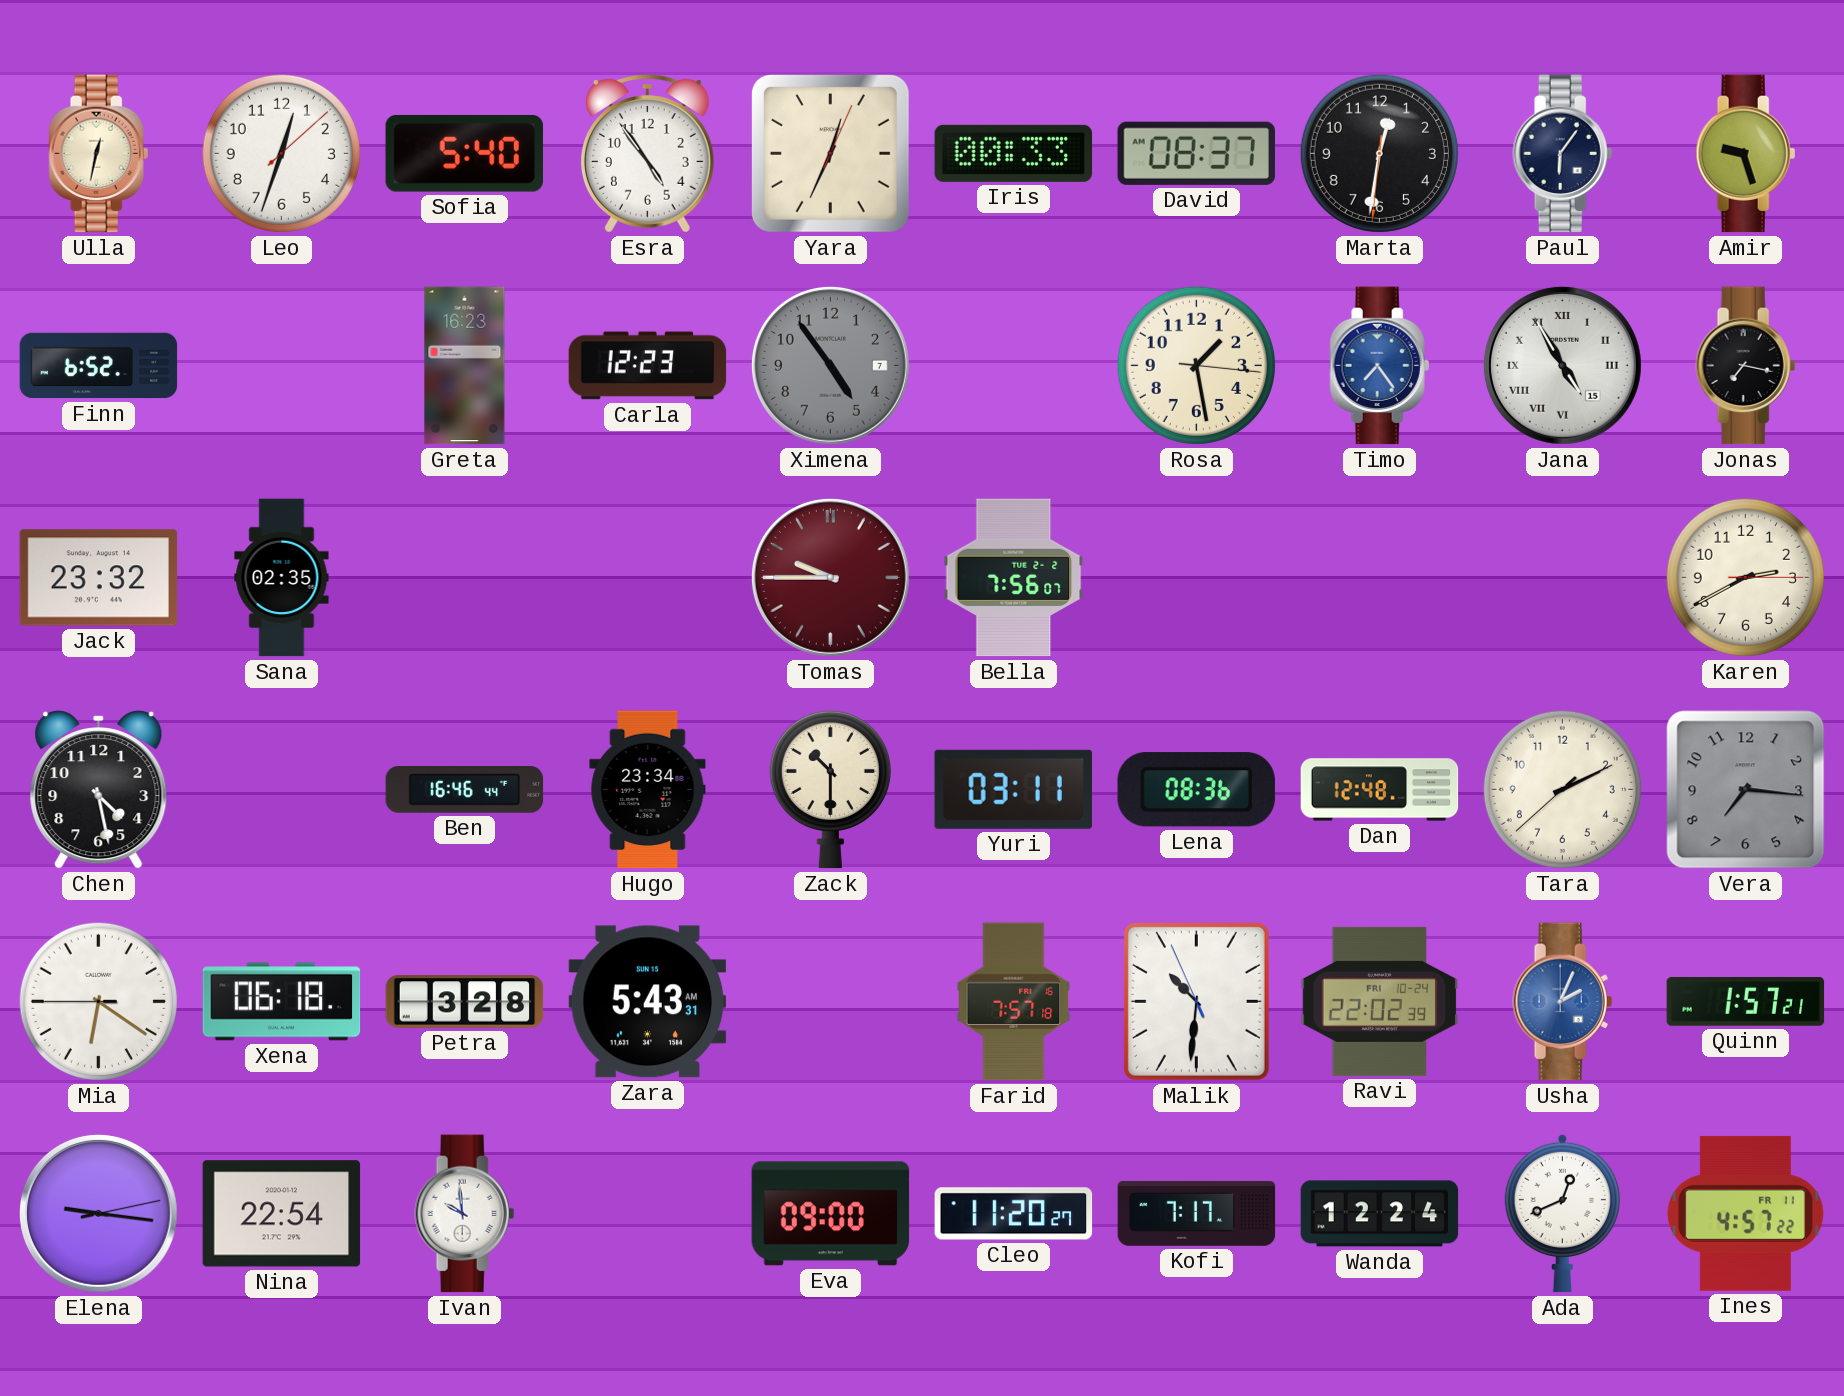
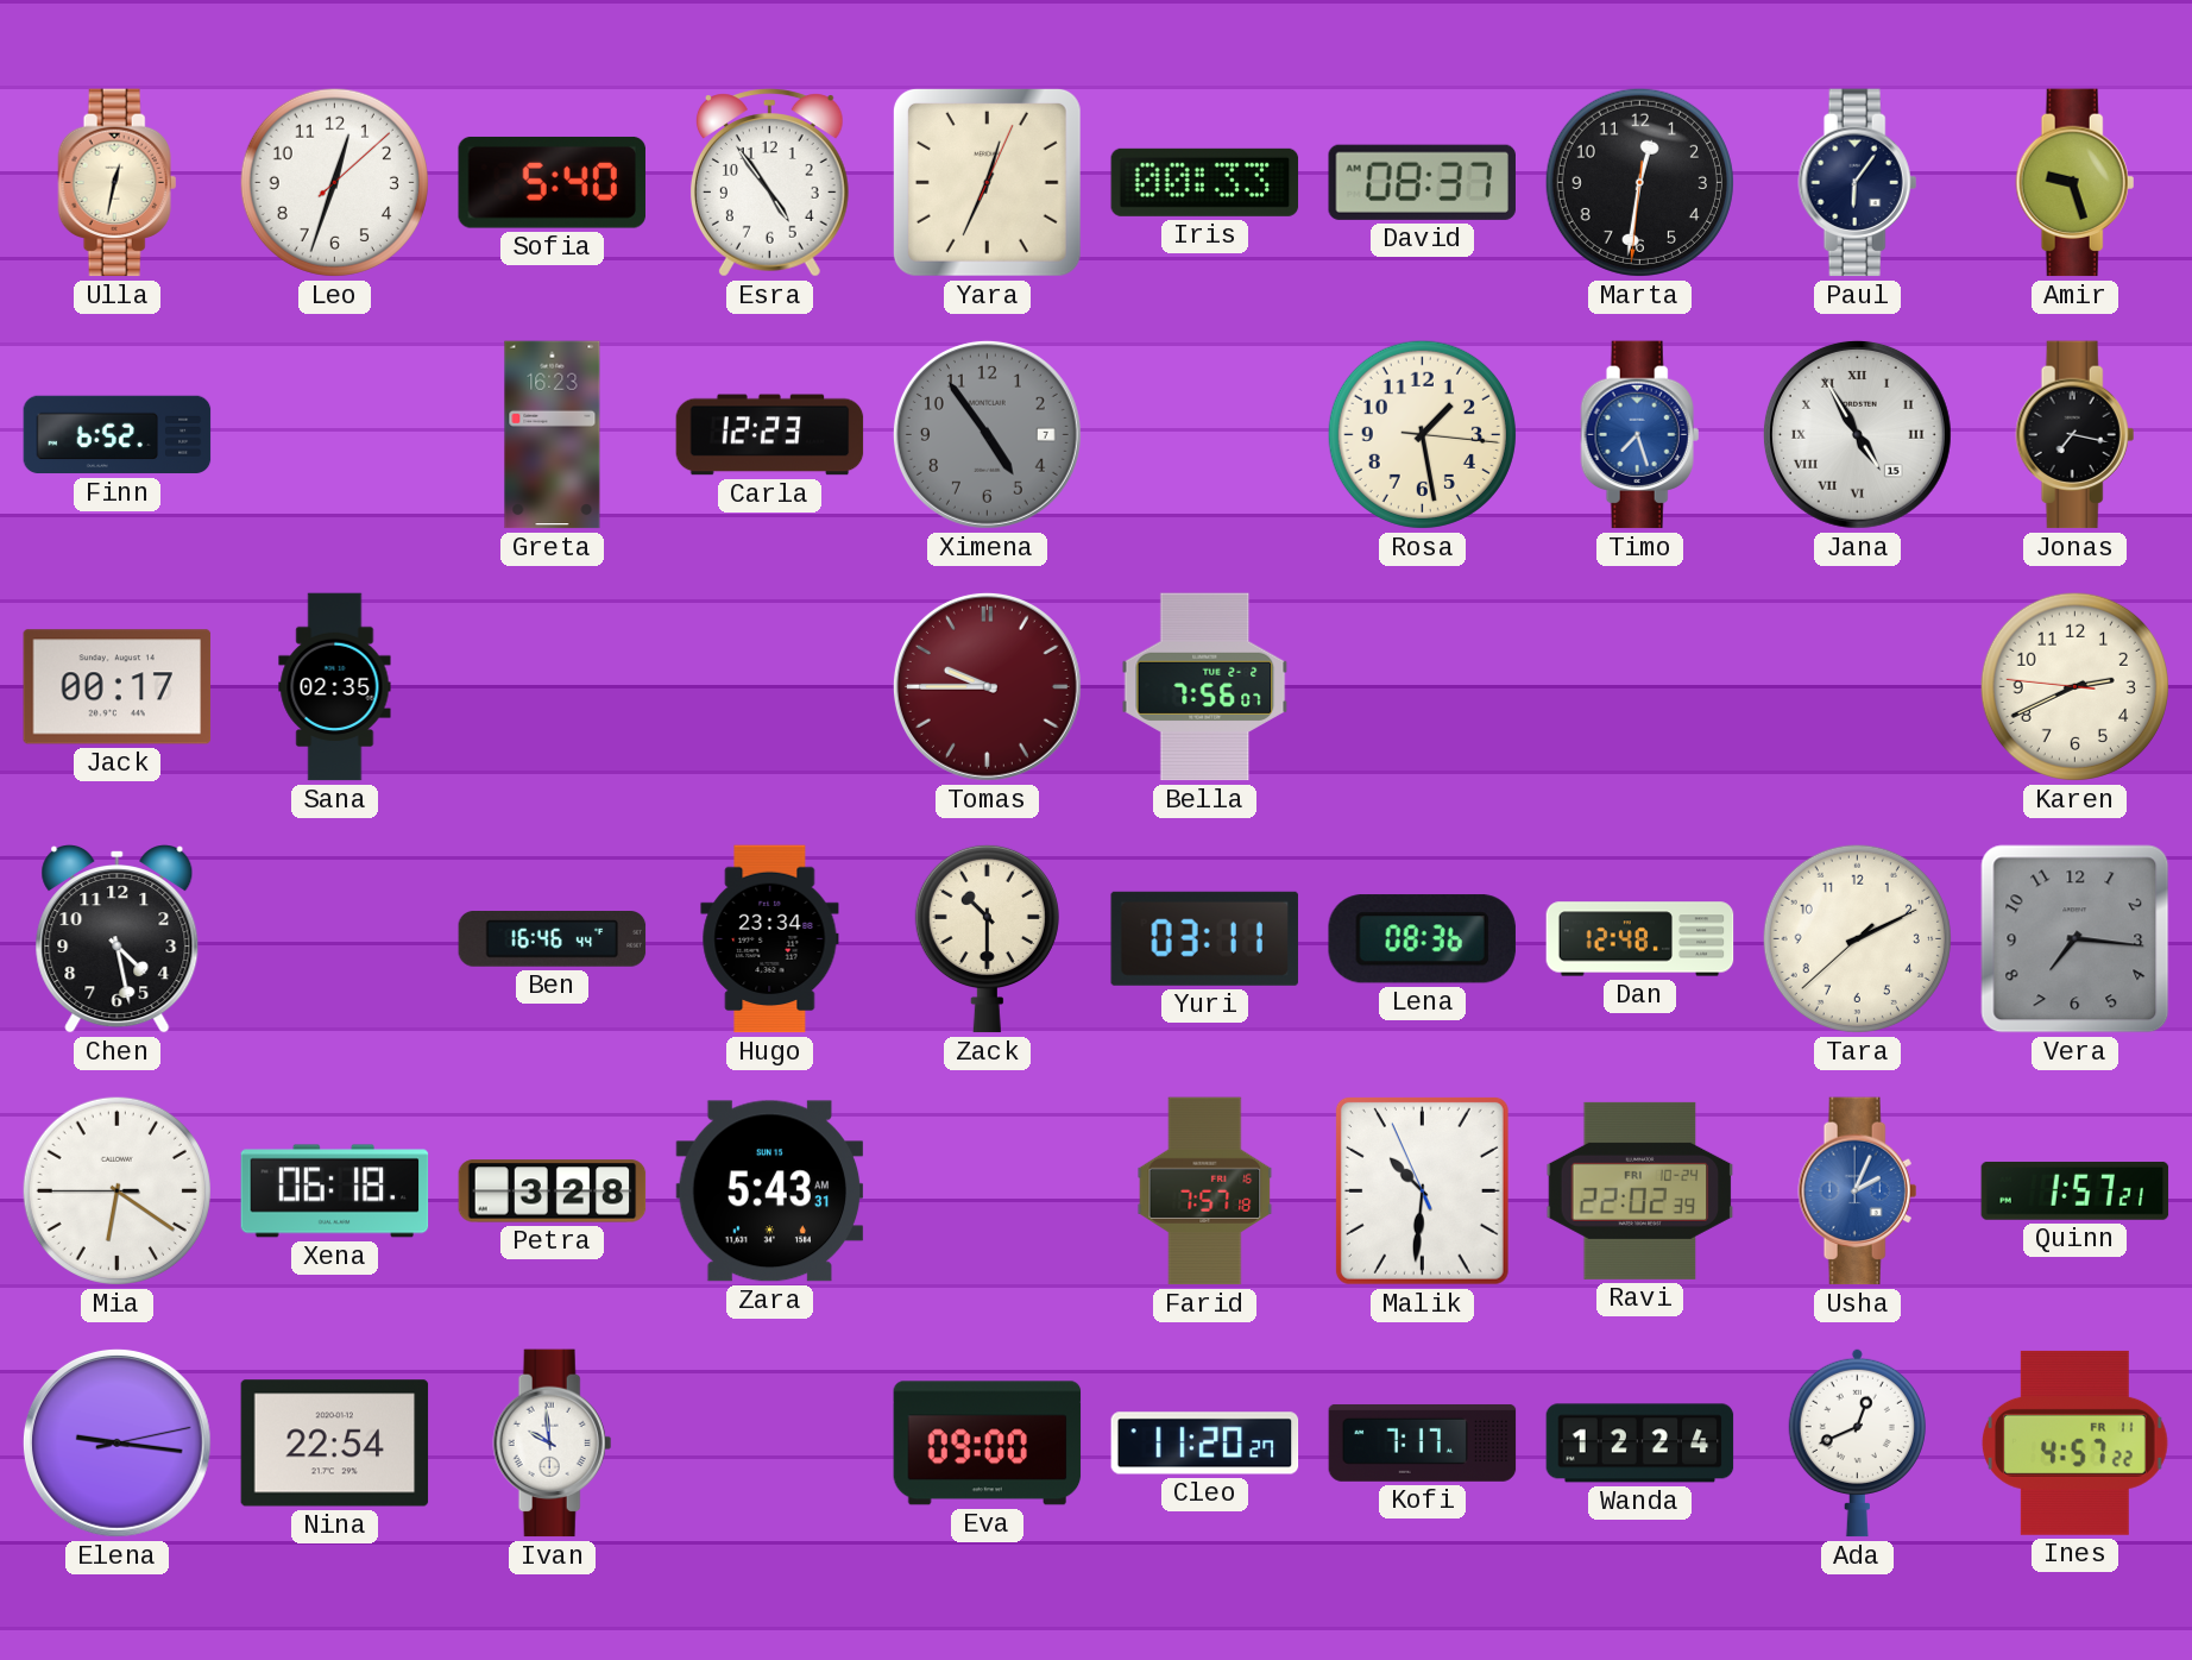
Timo: 7:24 -> 7:27
Jack: 23:32 -> 00:17
Karen: 2:40:15 -> 2:40:46
